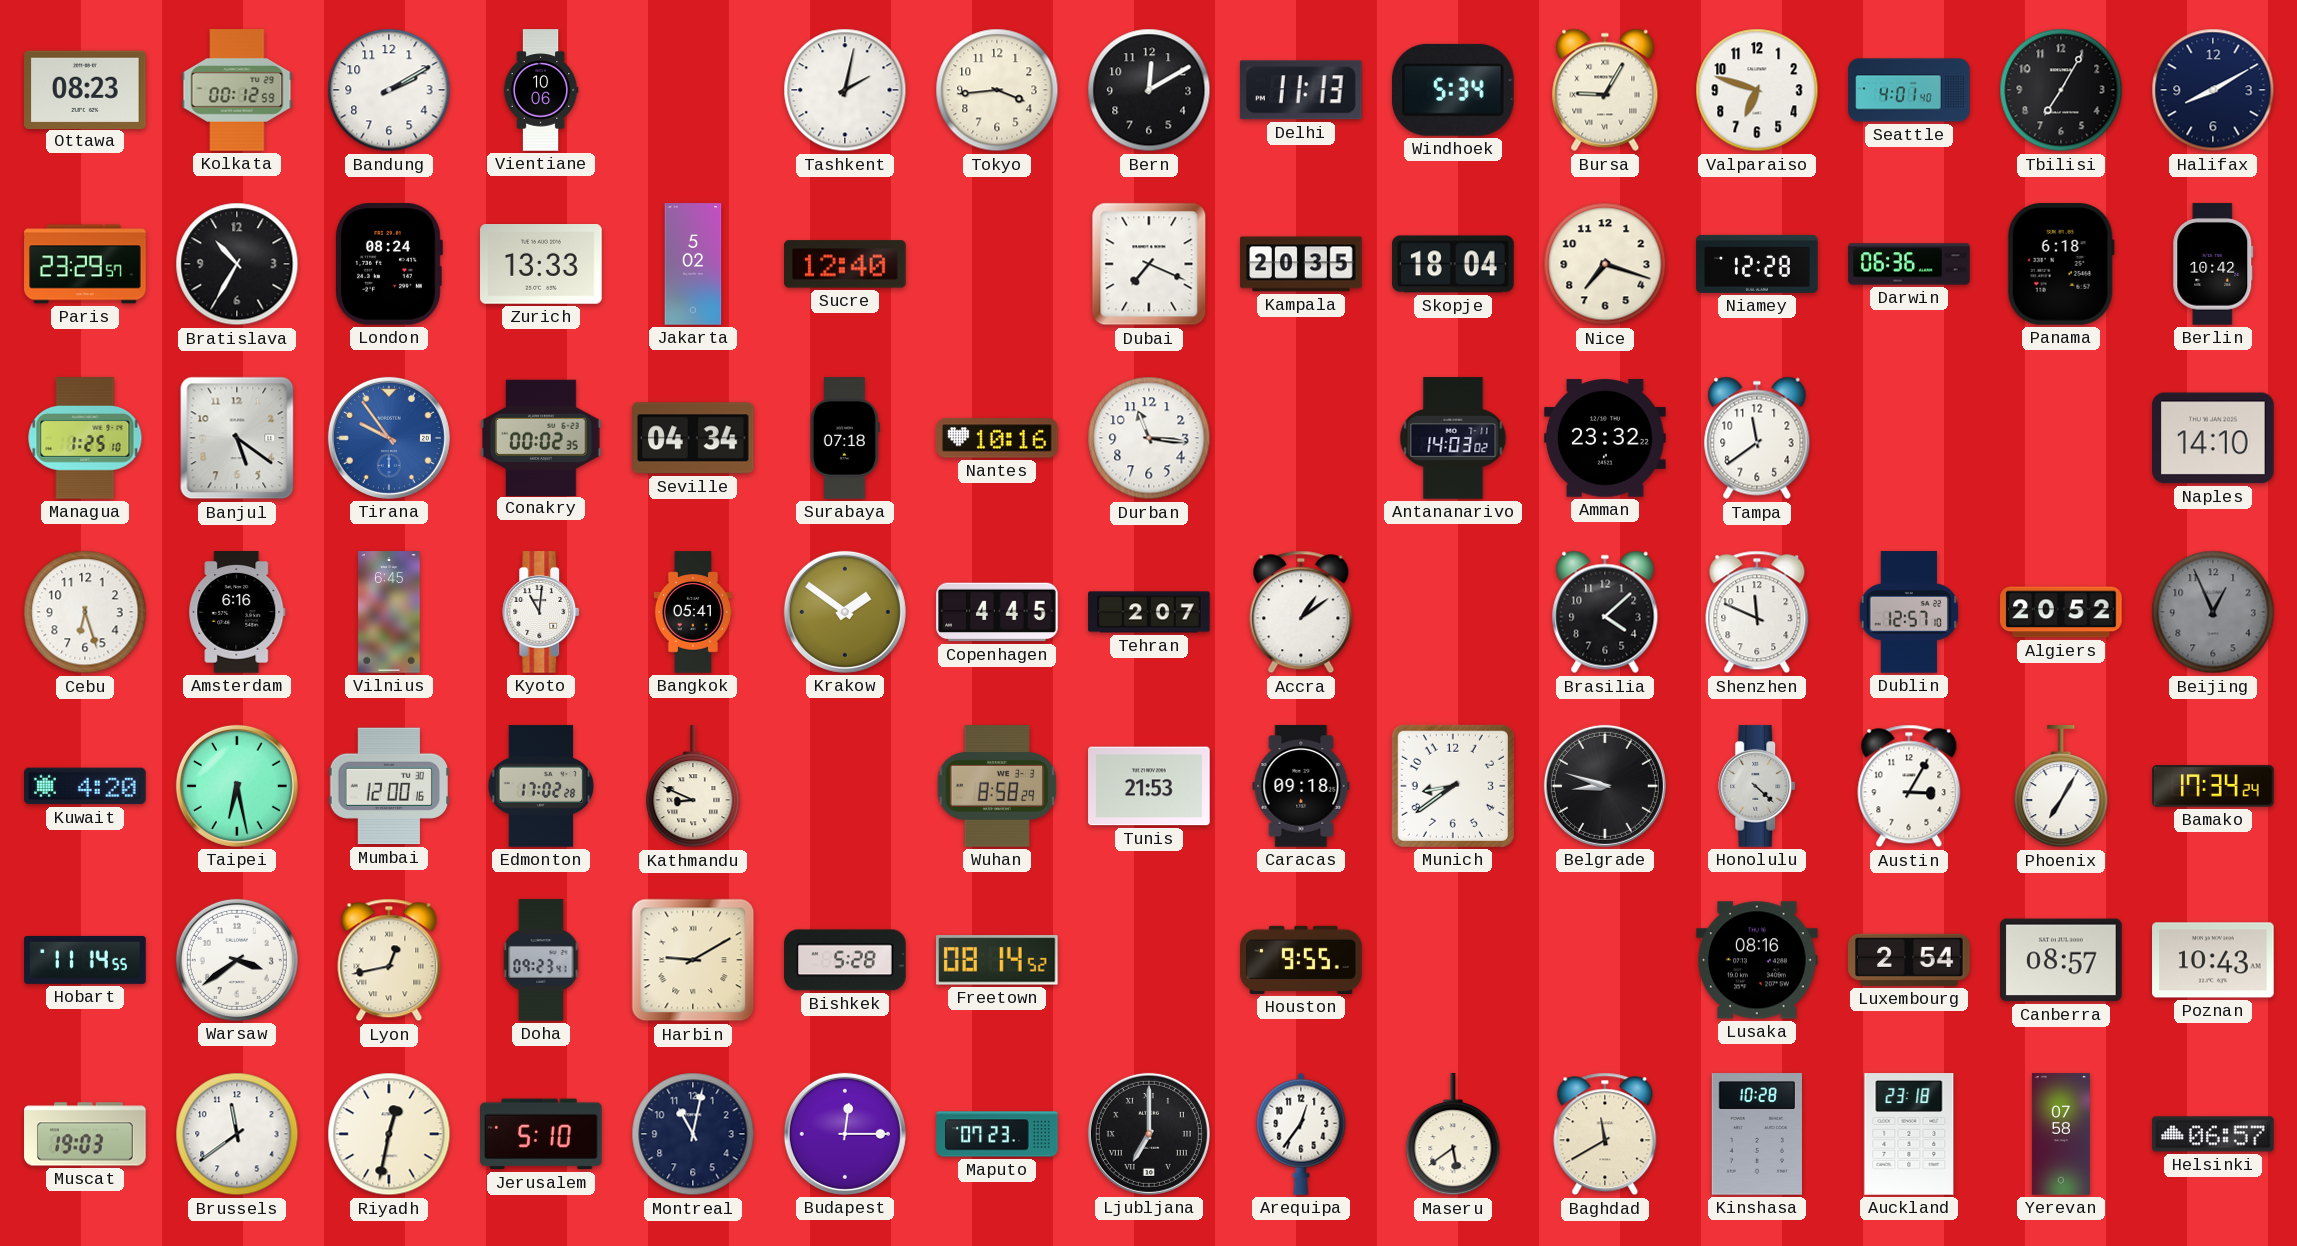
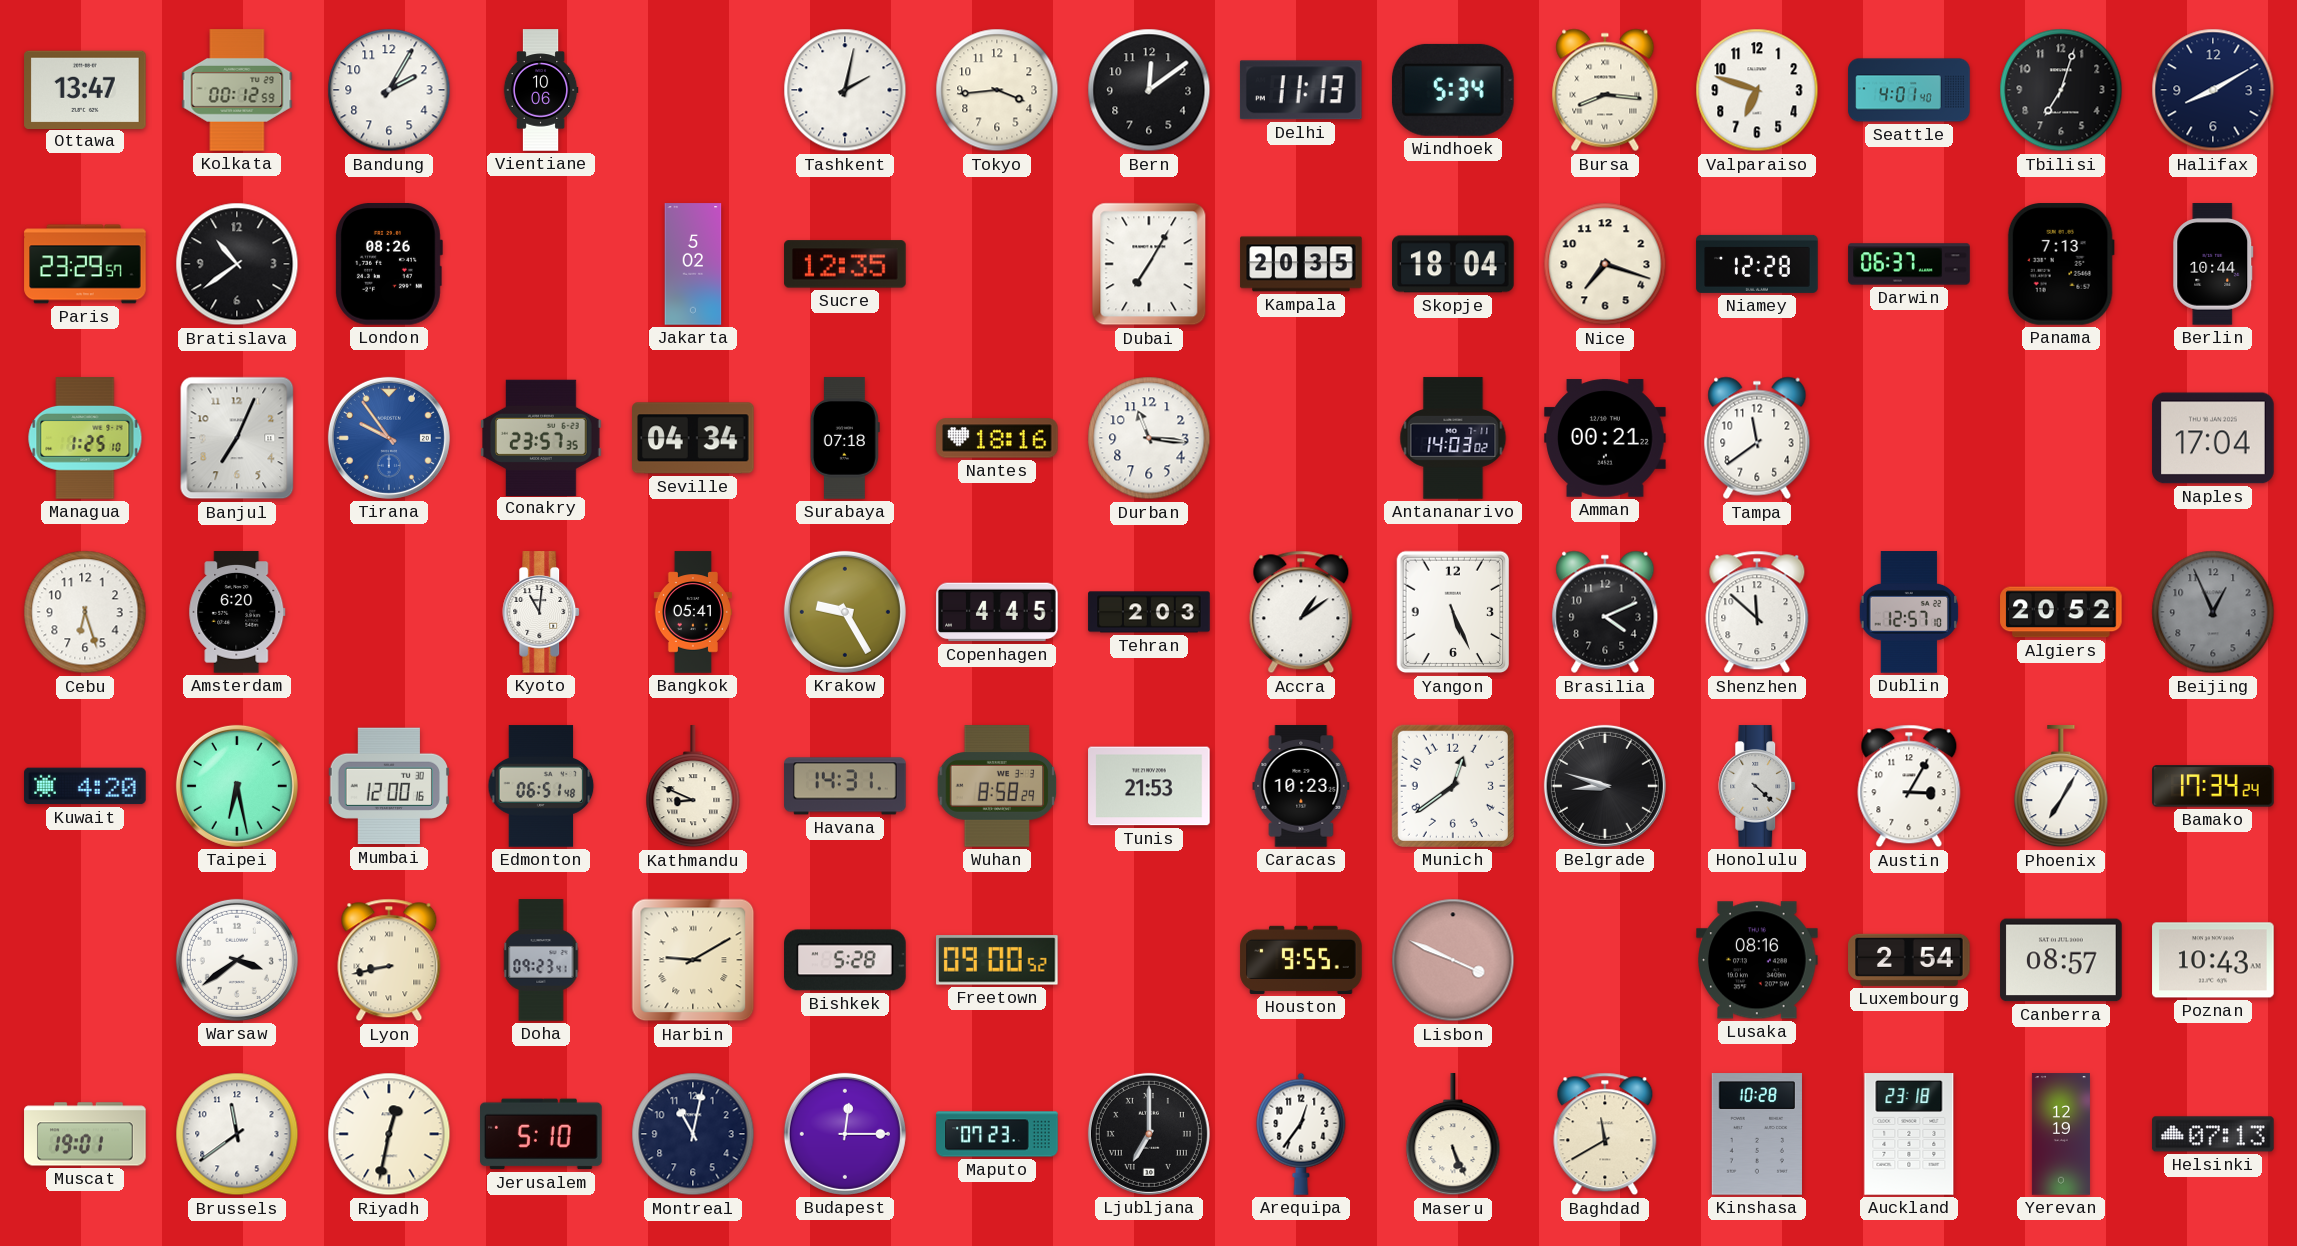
Ottawa: 08:23 -> 13:47
Bandung: 2:10 -> 2:05
Bern: 12:10 -> 12:09
Bursa: 9:05 -> 8:16
Tbilisi: 7:05 -> 7:03
Bratislava: 10:35 -> 10:39
London: 08:24 -> 08:26
Zurich: 13:33 -> none
Sucre: 12:40 -> 12:35
Dubai: 7:19 -> 7:05
Darwin: 06:36 -> 06:37
Panama: 6:18 -> 7:13
Berlin: 10:42 -> 10:44
Banjul: 5:21 -> 7:04
Conakry: 00:02 -> 23:57
Nantes: 10:16 -> 18:16
Amman: 23:32 -> 00:21
Naples: 14:10 -> 17:04
Amsterdam: 6:16 -> 6:20
Vilnius: 6:45 -> none
Krakow: 1:51 -> 9:25
Tehran: 2:07 -> 2:03
Yangon: none -> 5:26
Brasilia: 4:08 -> 4:11
Shenzhen: 11:49 -> 11:52
Edmonton: 17:02 -> 06:51
Havana: none -> 14:31
Caracas: 09:18 -> 10:23
Munich: 8:39 -> 12:39
Hobart: 11:14 -> none
Lyon: 12:43 -> 8:43
Freetown: 08:14 -> 09:00
Lisbon: none -> 3:49
Muscat: 19:03 -> 19:01
Maseru: 5:39 -> 5:26
Yerevan: 07:58 -> 12:19
Helsinki: 06:57 -> 07:13
